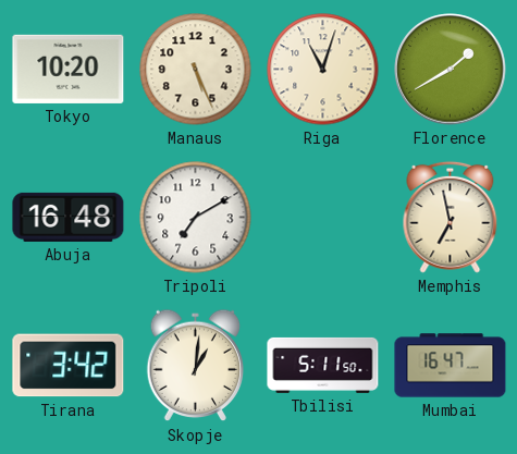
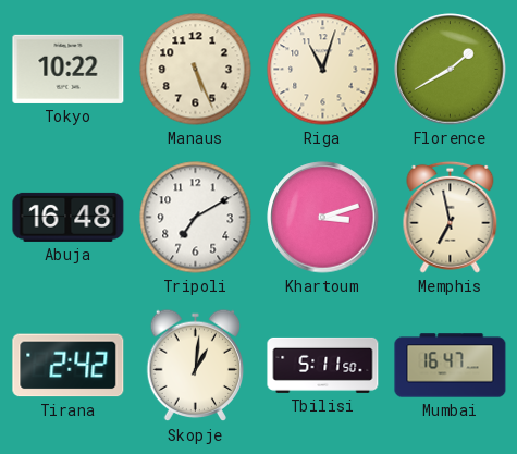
Tokyo: 10:20 -> 10:22
Khartoum: none -> 3:12
Tirana: 3:42 -> 2:42
